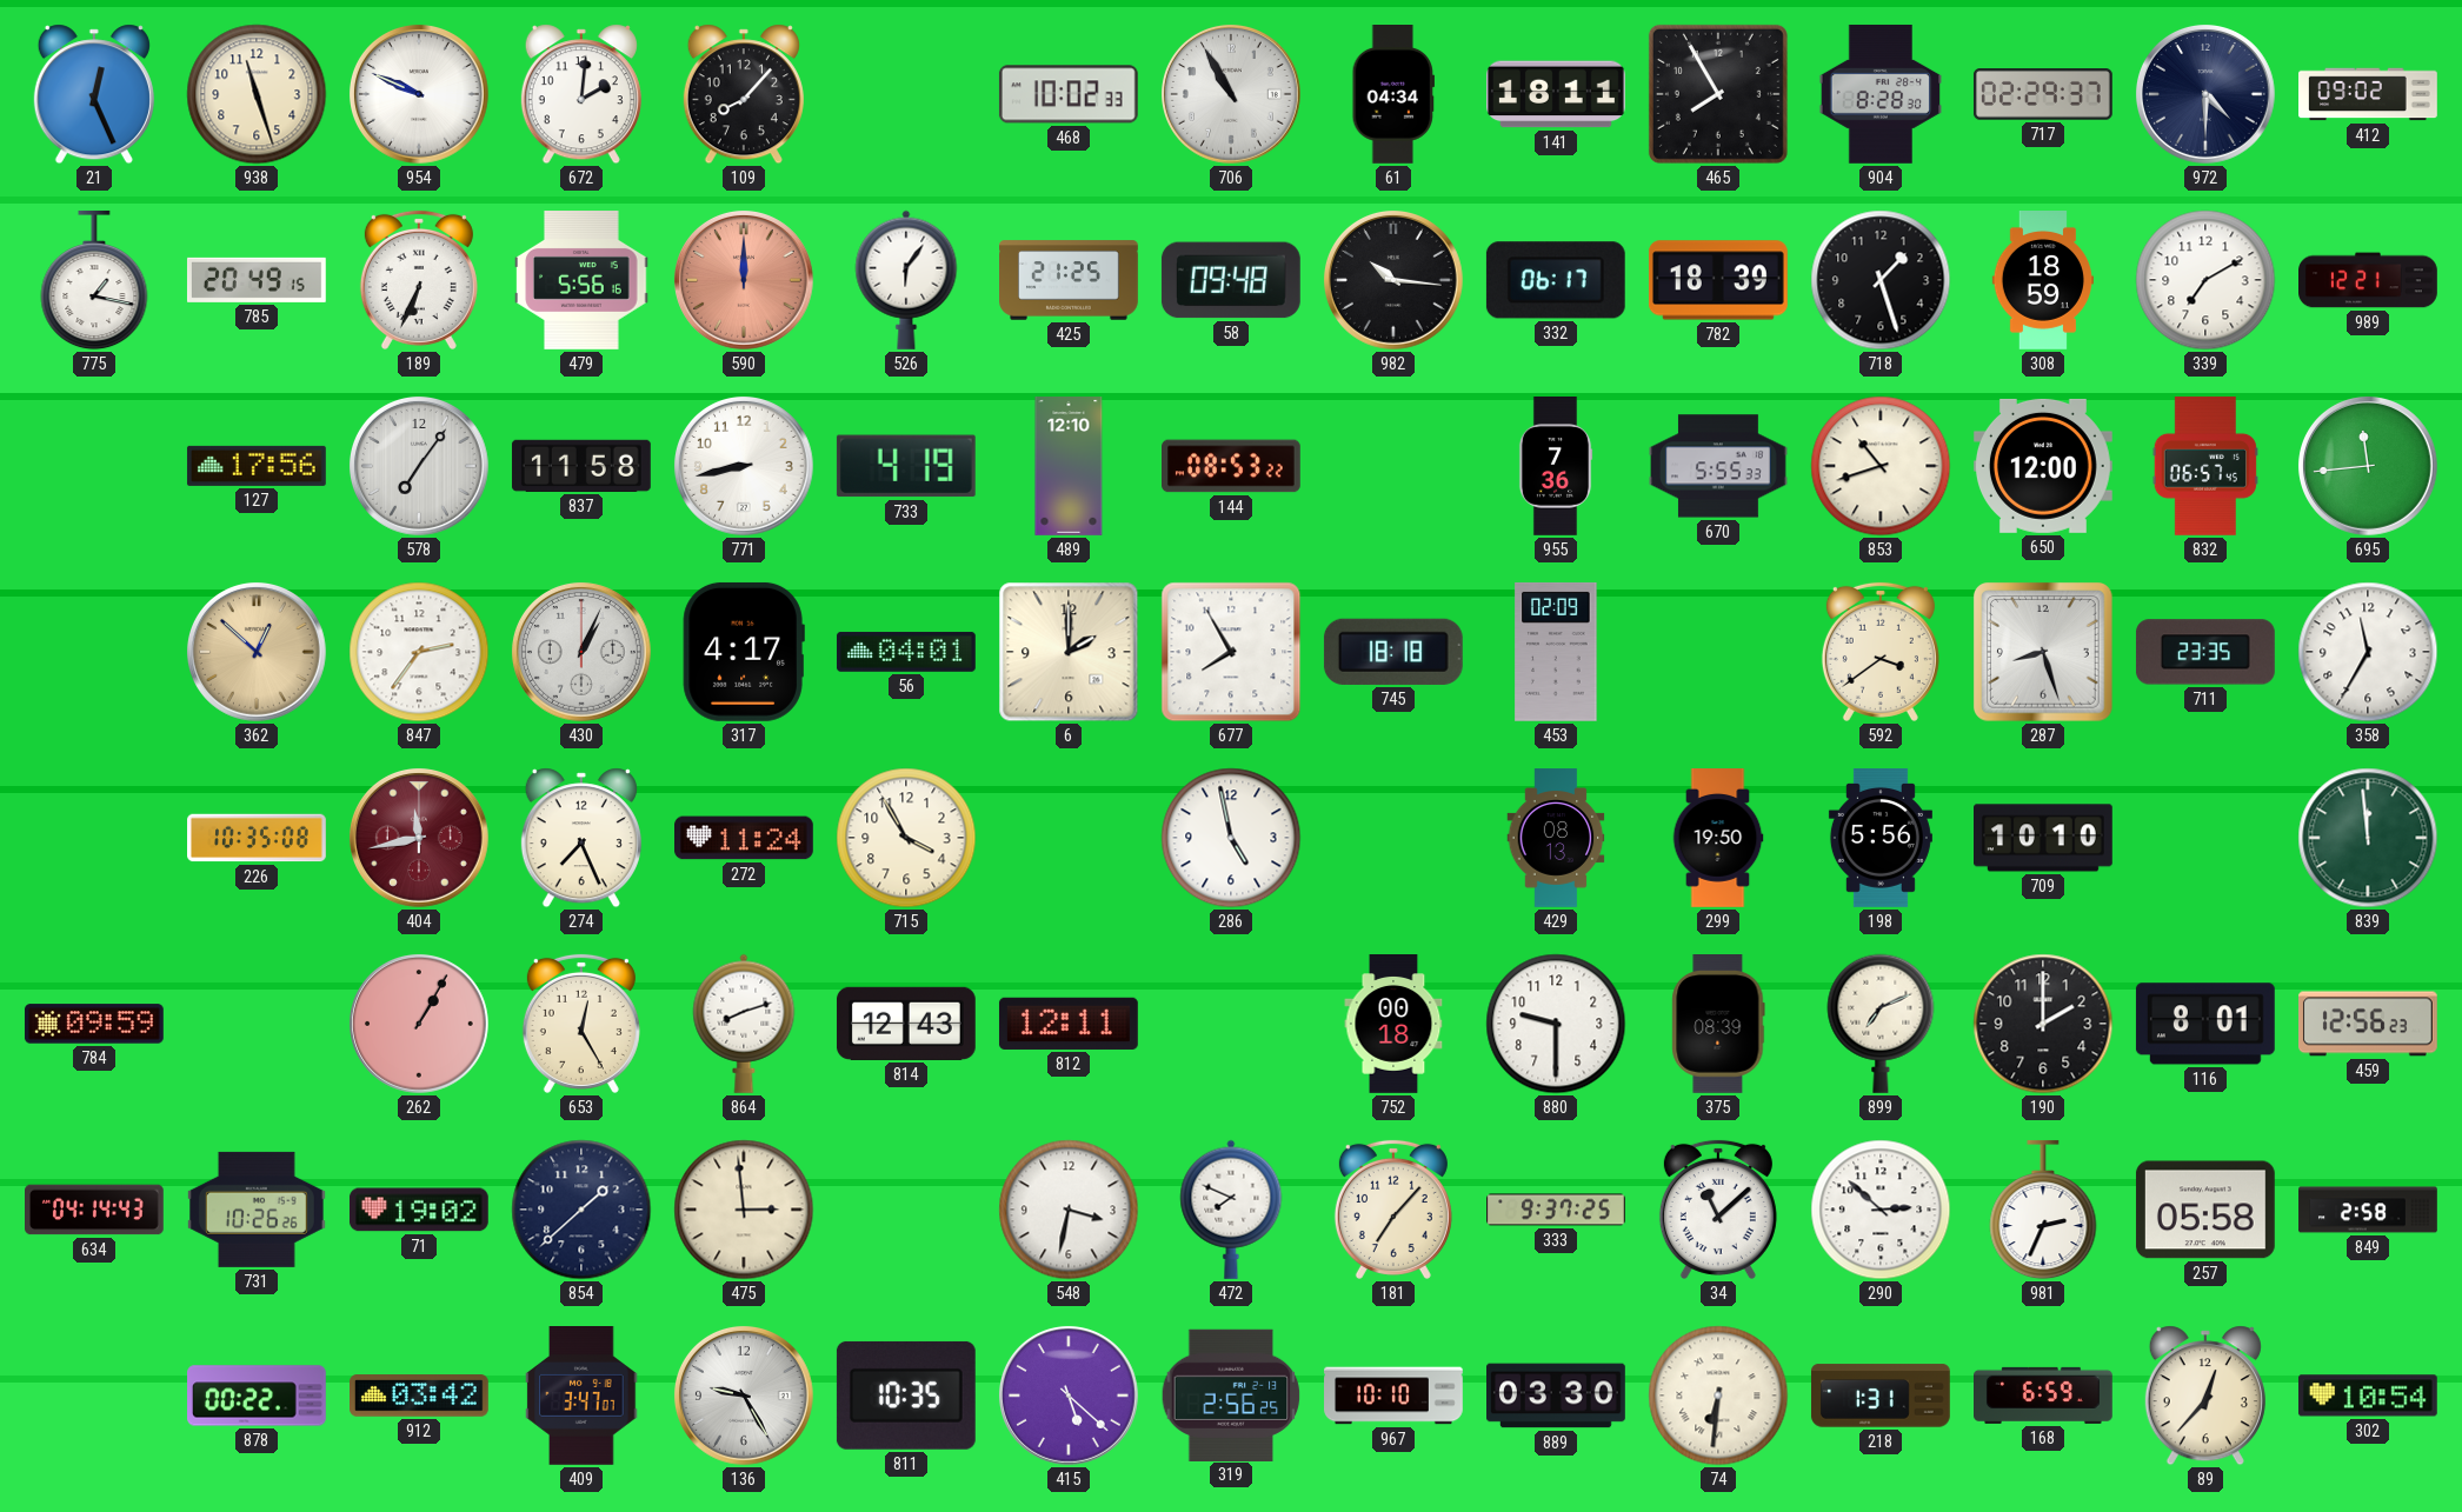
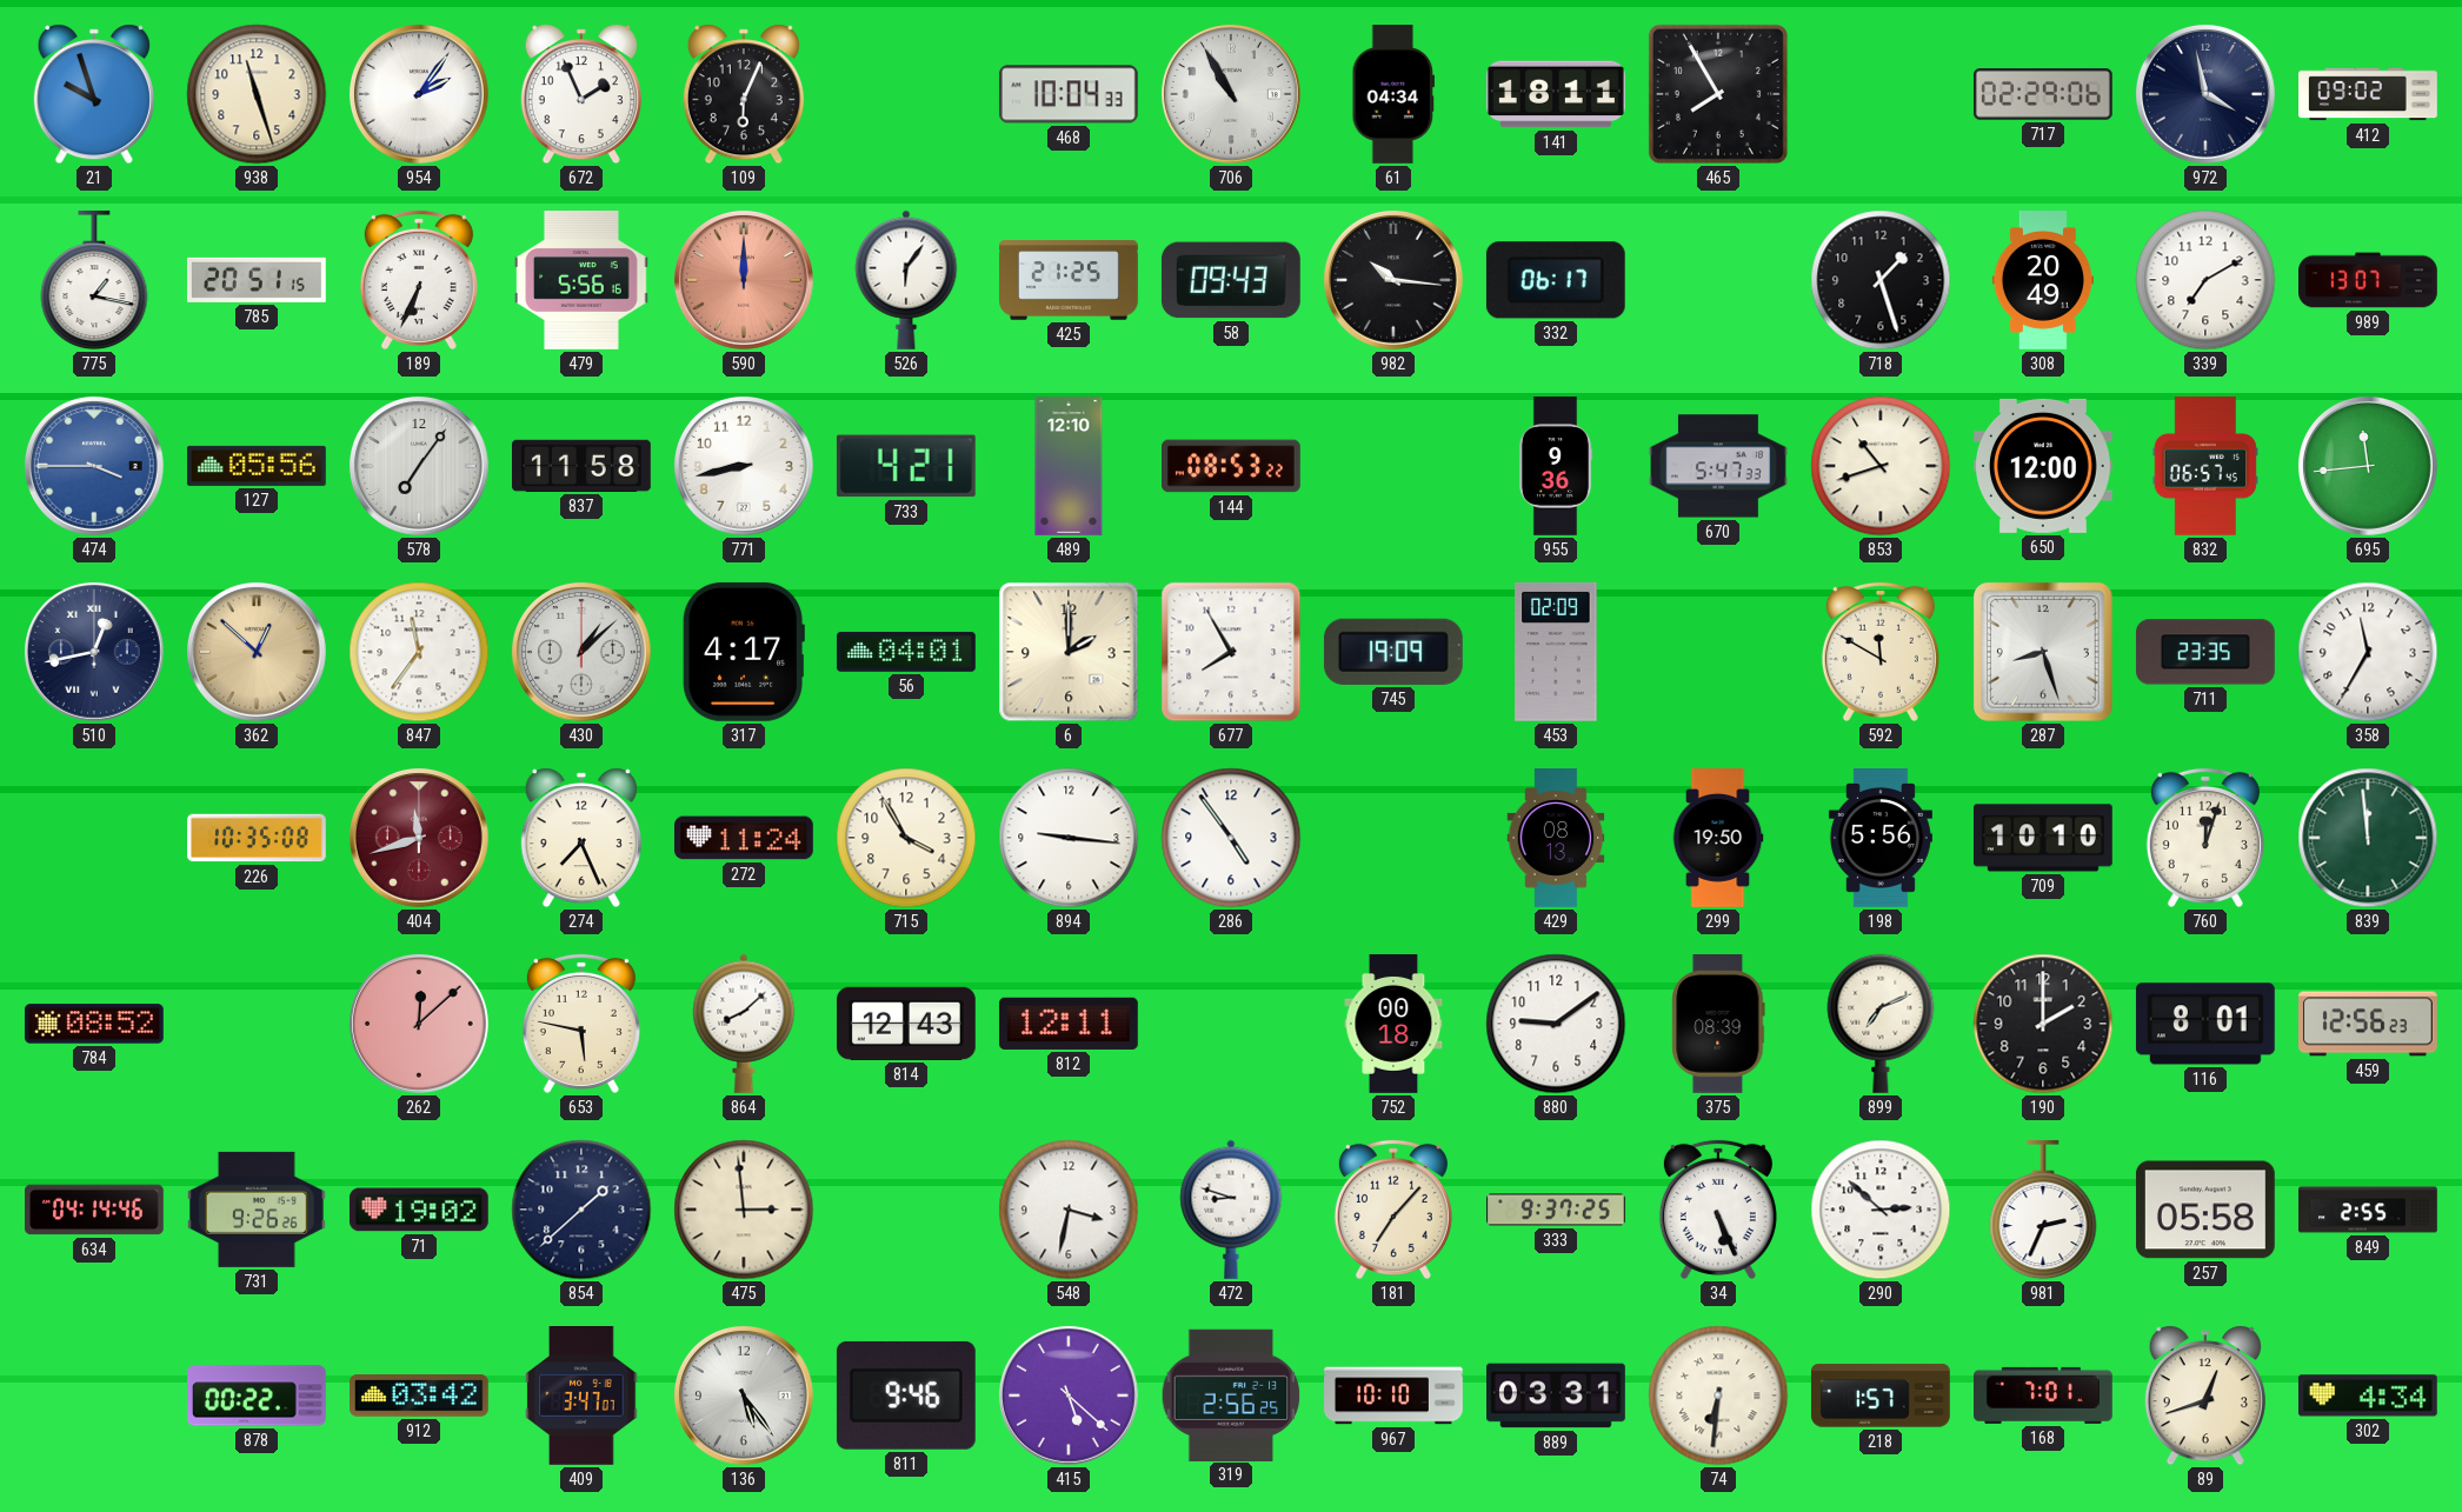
21: 12:26 -> 9:57
954: 9:49 -> 2:06
672: 2:01 -> 1:56
109: 8:07 -> 6:04
468: 10:02 -> 10:04
904: 8:28 -> none
717: 02:29:37 -> 02:29:06
972: 4:30 -> 3:58
785: 20:49 -> 20:51
58: 09:48 -> 09:43
782: 18:39 -> none
308: 18:59 -> 20:49
989: 12:21 -> 13:07
474: none -> 3:45
127: 17:56 -> 05:56
733: 4:19 -> 4:21
955: 7:36 -> 9:36
670: 5:55 -> 5:47
510: none -> 12:43
847: 2:36 -> 11:36
430: 1:04 -> 1:08
745: 18:18 -> 19:09
592: 3:39 -> 11:50
404: 11:43 -> 11:42
894: none -> 9:16
286: 4:58 -> 4:54
760: none -> 12:03
784: 09:59 -> 08:52
262: 1:05 -> 12:08
653: 12:25 -> 5:47
864: 8:12 -> 8:08
880: 9:30 -> 9:09
634: 04:14:43 -> 04:14:46
731: 10:26 -> 9:26
472: 7:49 -> 8:48
34: 11:08 -> 5:26
849: 2:58 -> 2:55
136: 9:25 -> 5:24
811: 10:35 -> 9:46
889: 03:30 -> 03:31
218: 1:31 -> 1:57
168: 6:59 -> 7:01
89: 12:37 -> 12:42
302: 10:54 -> 4:34
